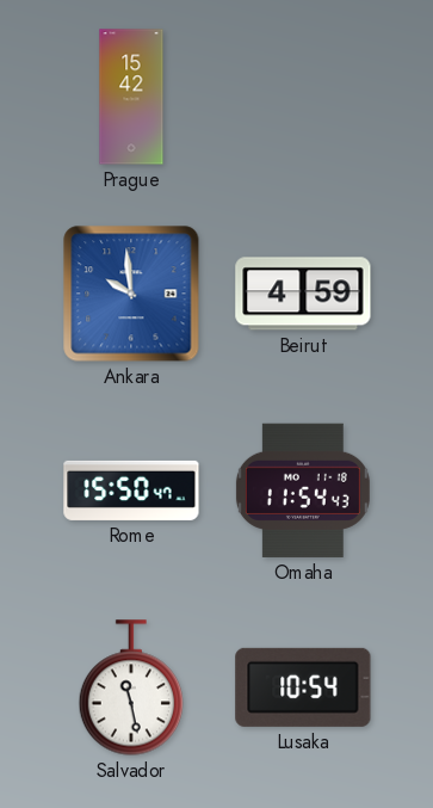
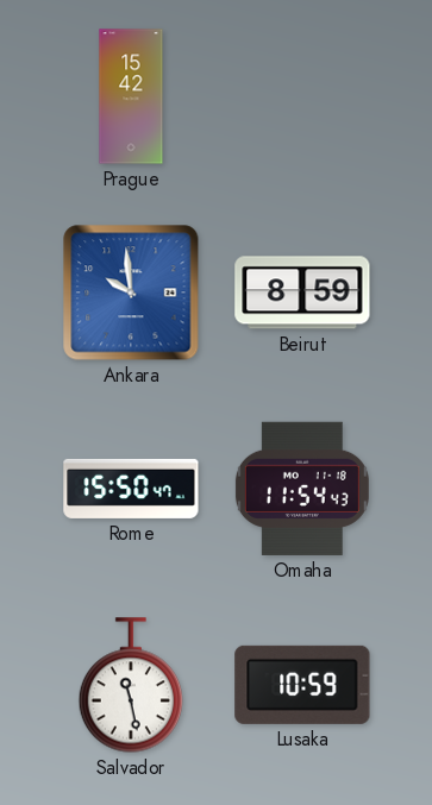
Beirut: 4:59 -> 8:59
Lusaka: 10:54 -> 10:59
